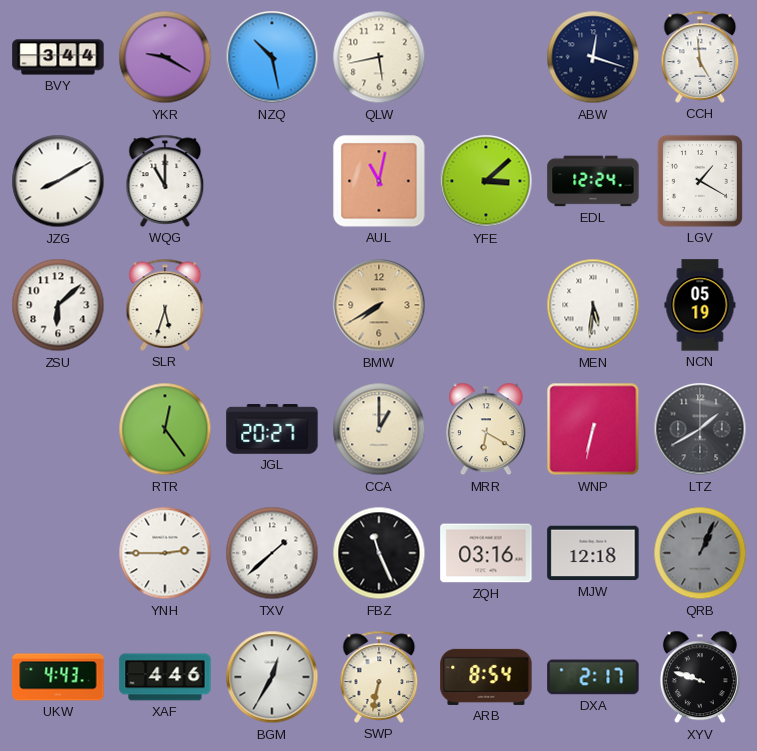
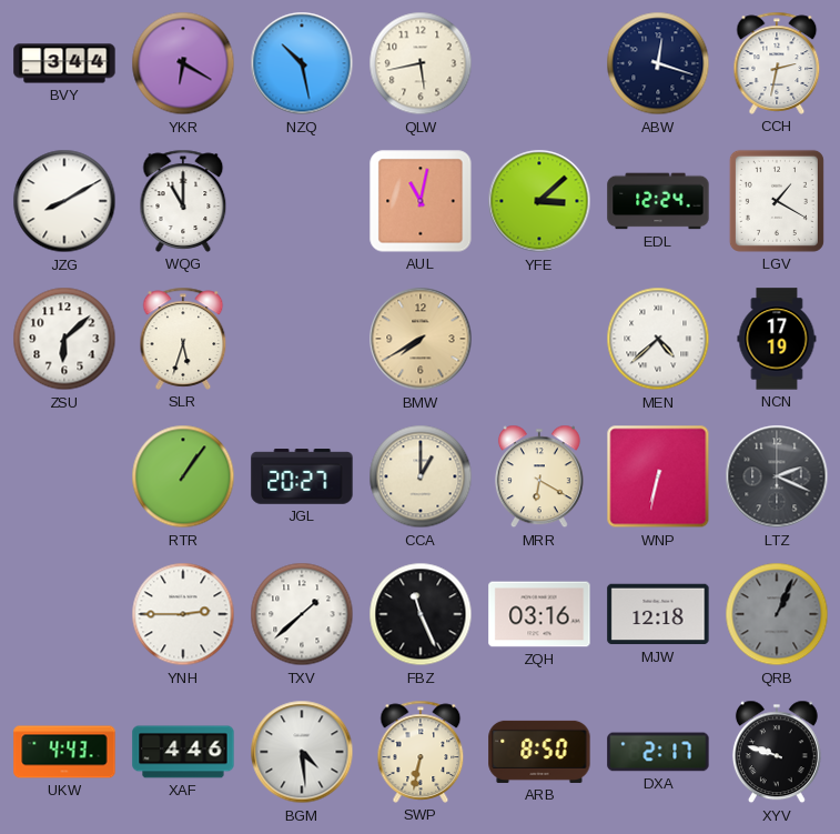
YKR: 9:20 -> 6:20
CCH: 4:59 -> 2:32
MEN: 5:31 -> 4:38
NCN: 05:19 -> 17:19
RTR: 12:24 -> 1:06
LTZ: 1:40 -> 2:19
BGM: 12:35 -> 4:29
ARB: 8:54 -> 8:50
